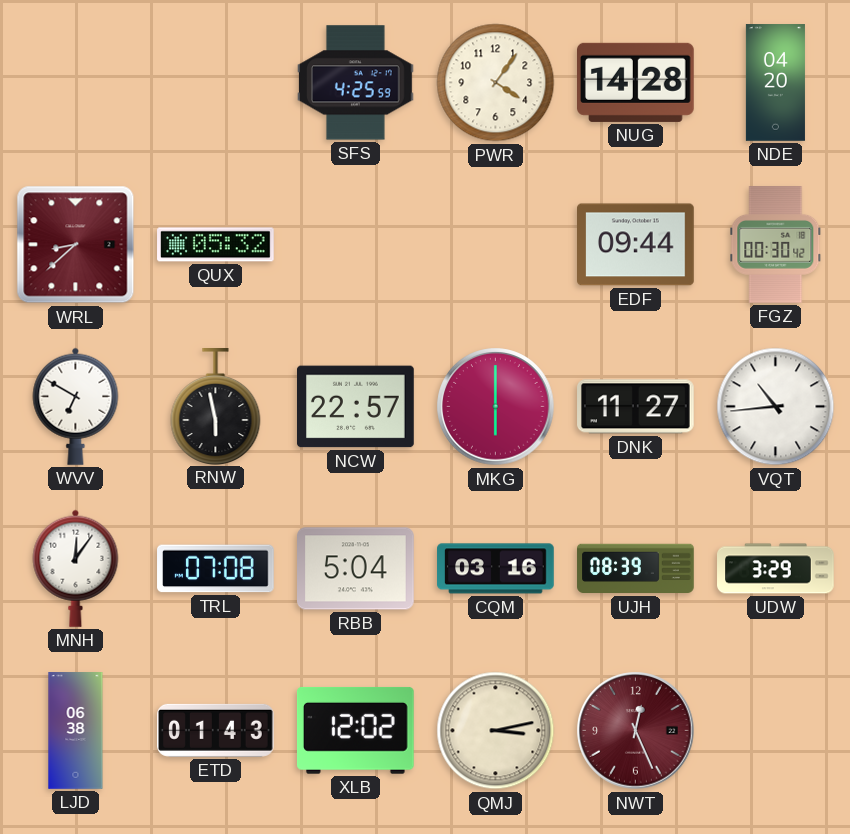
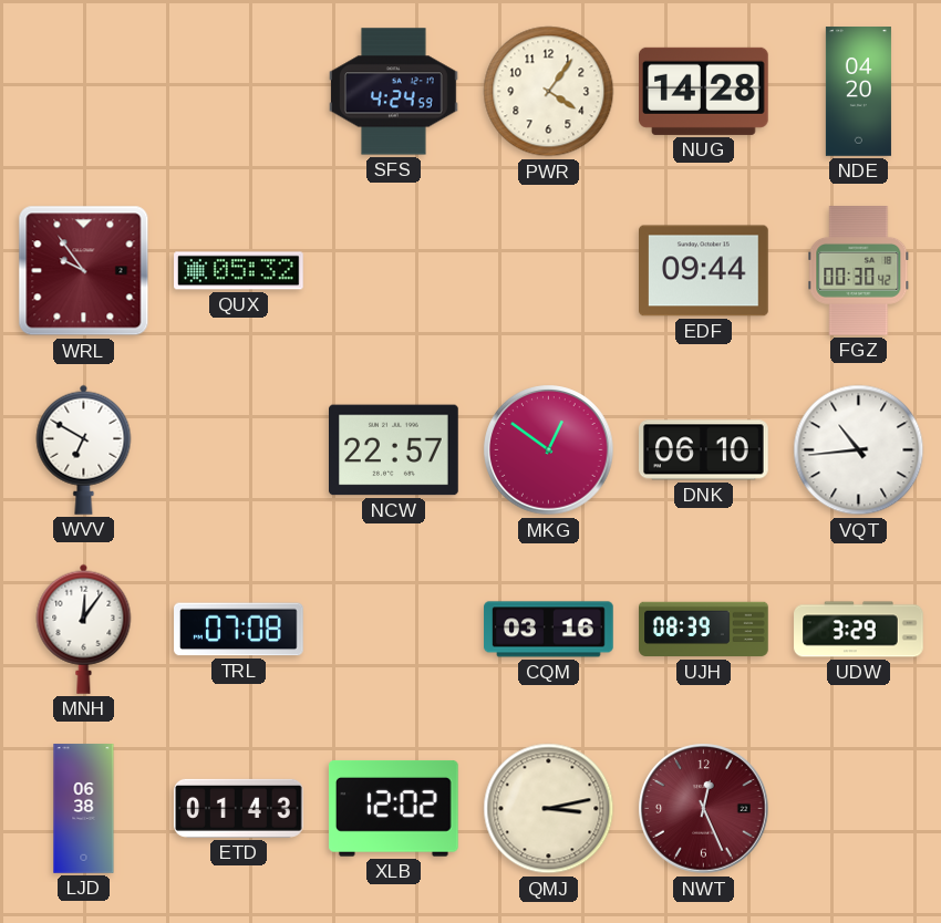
SFS: 4:25 -> 4:24
WRL: 8:38 -> 9:54
RNW: 5:58 -> none
MKG: 6:00 -> 12:51
DNK: 11:27 -> 06:10
RBB: 5:04 -> none
